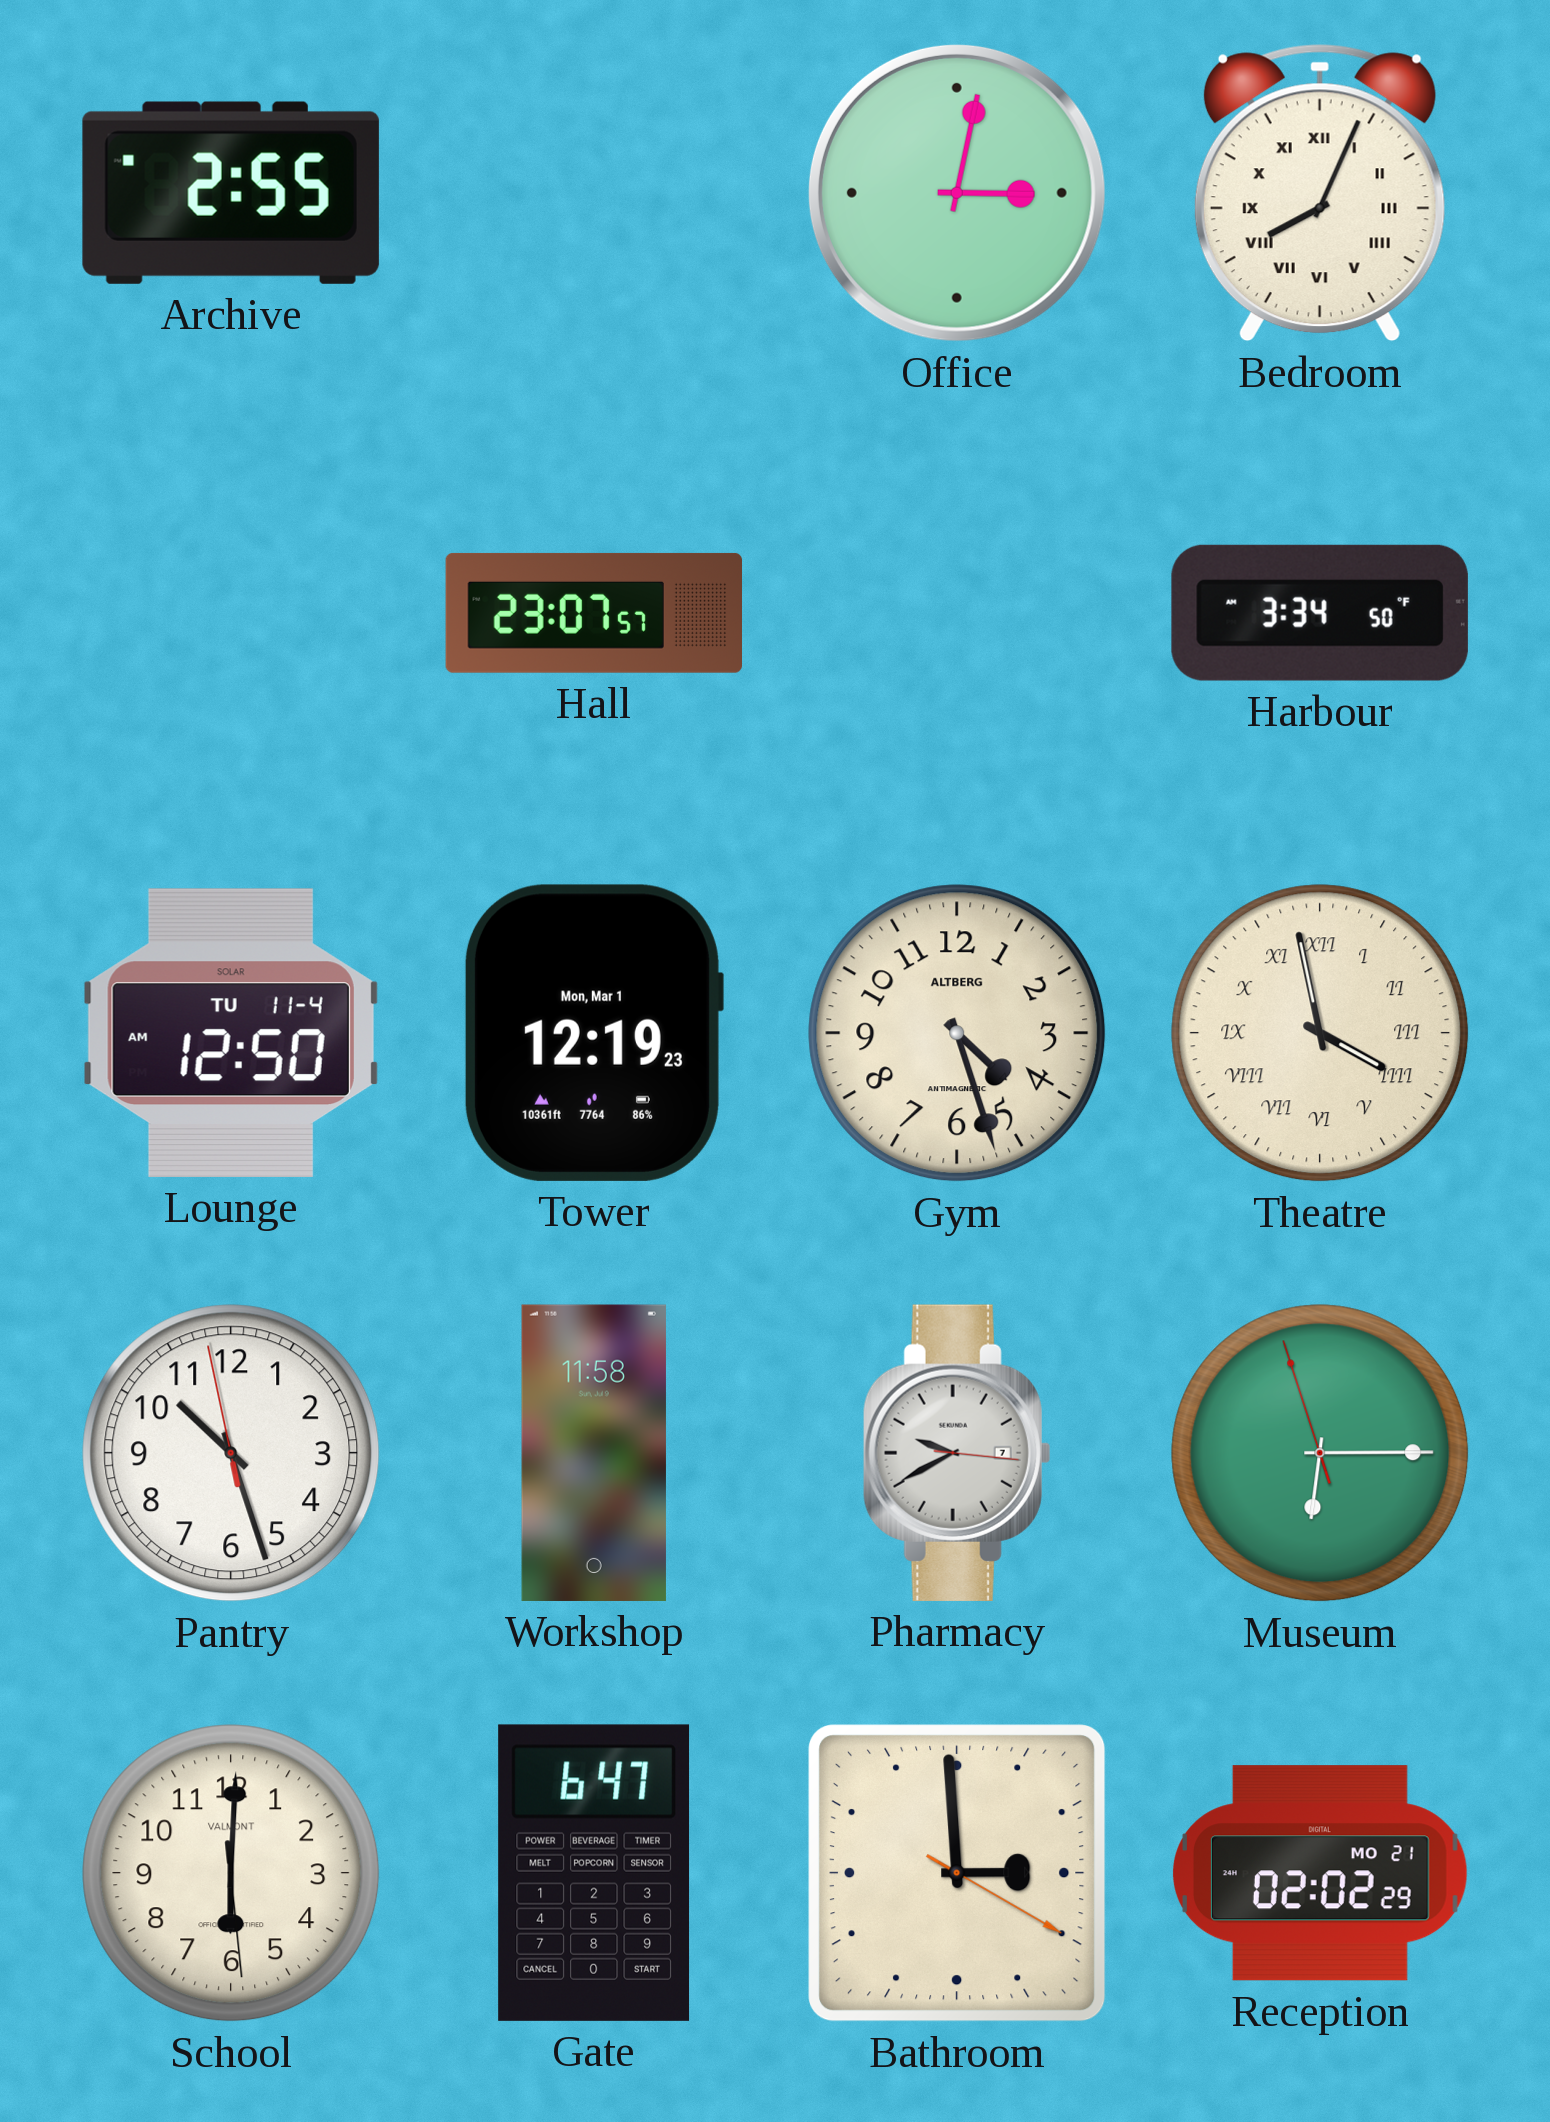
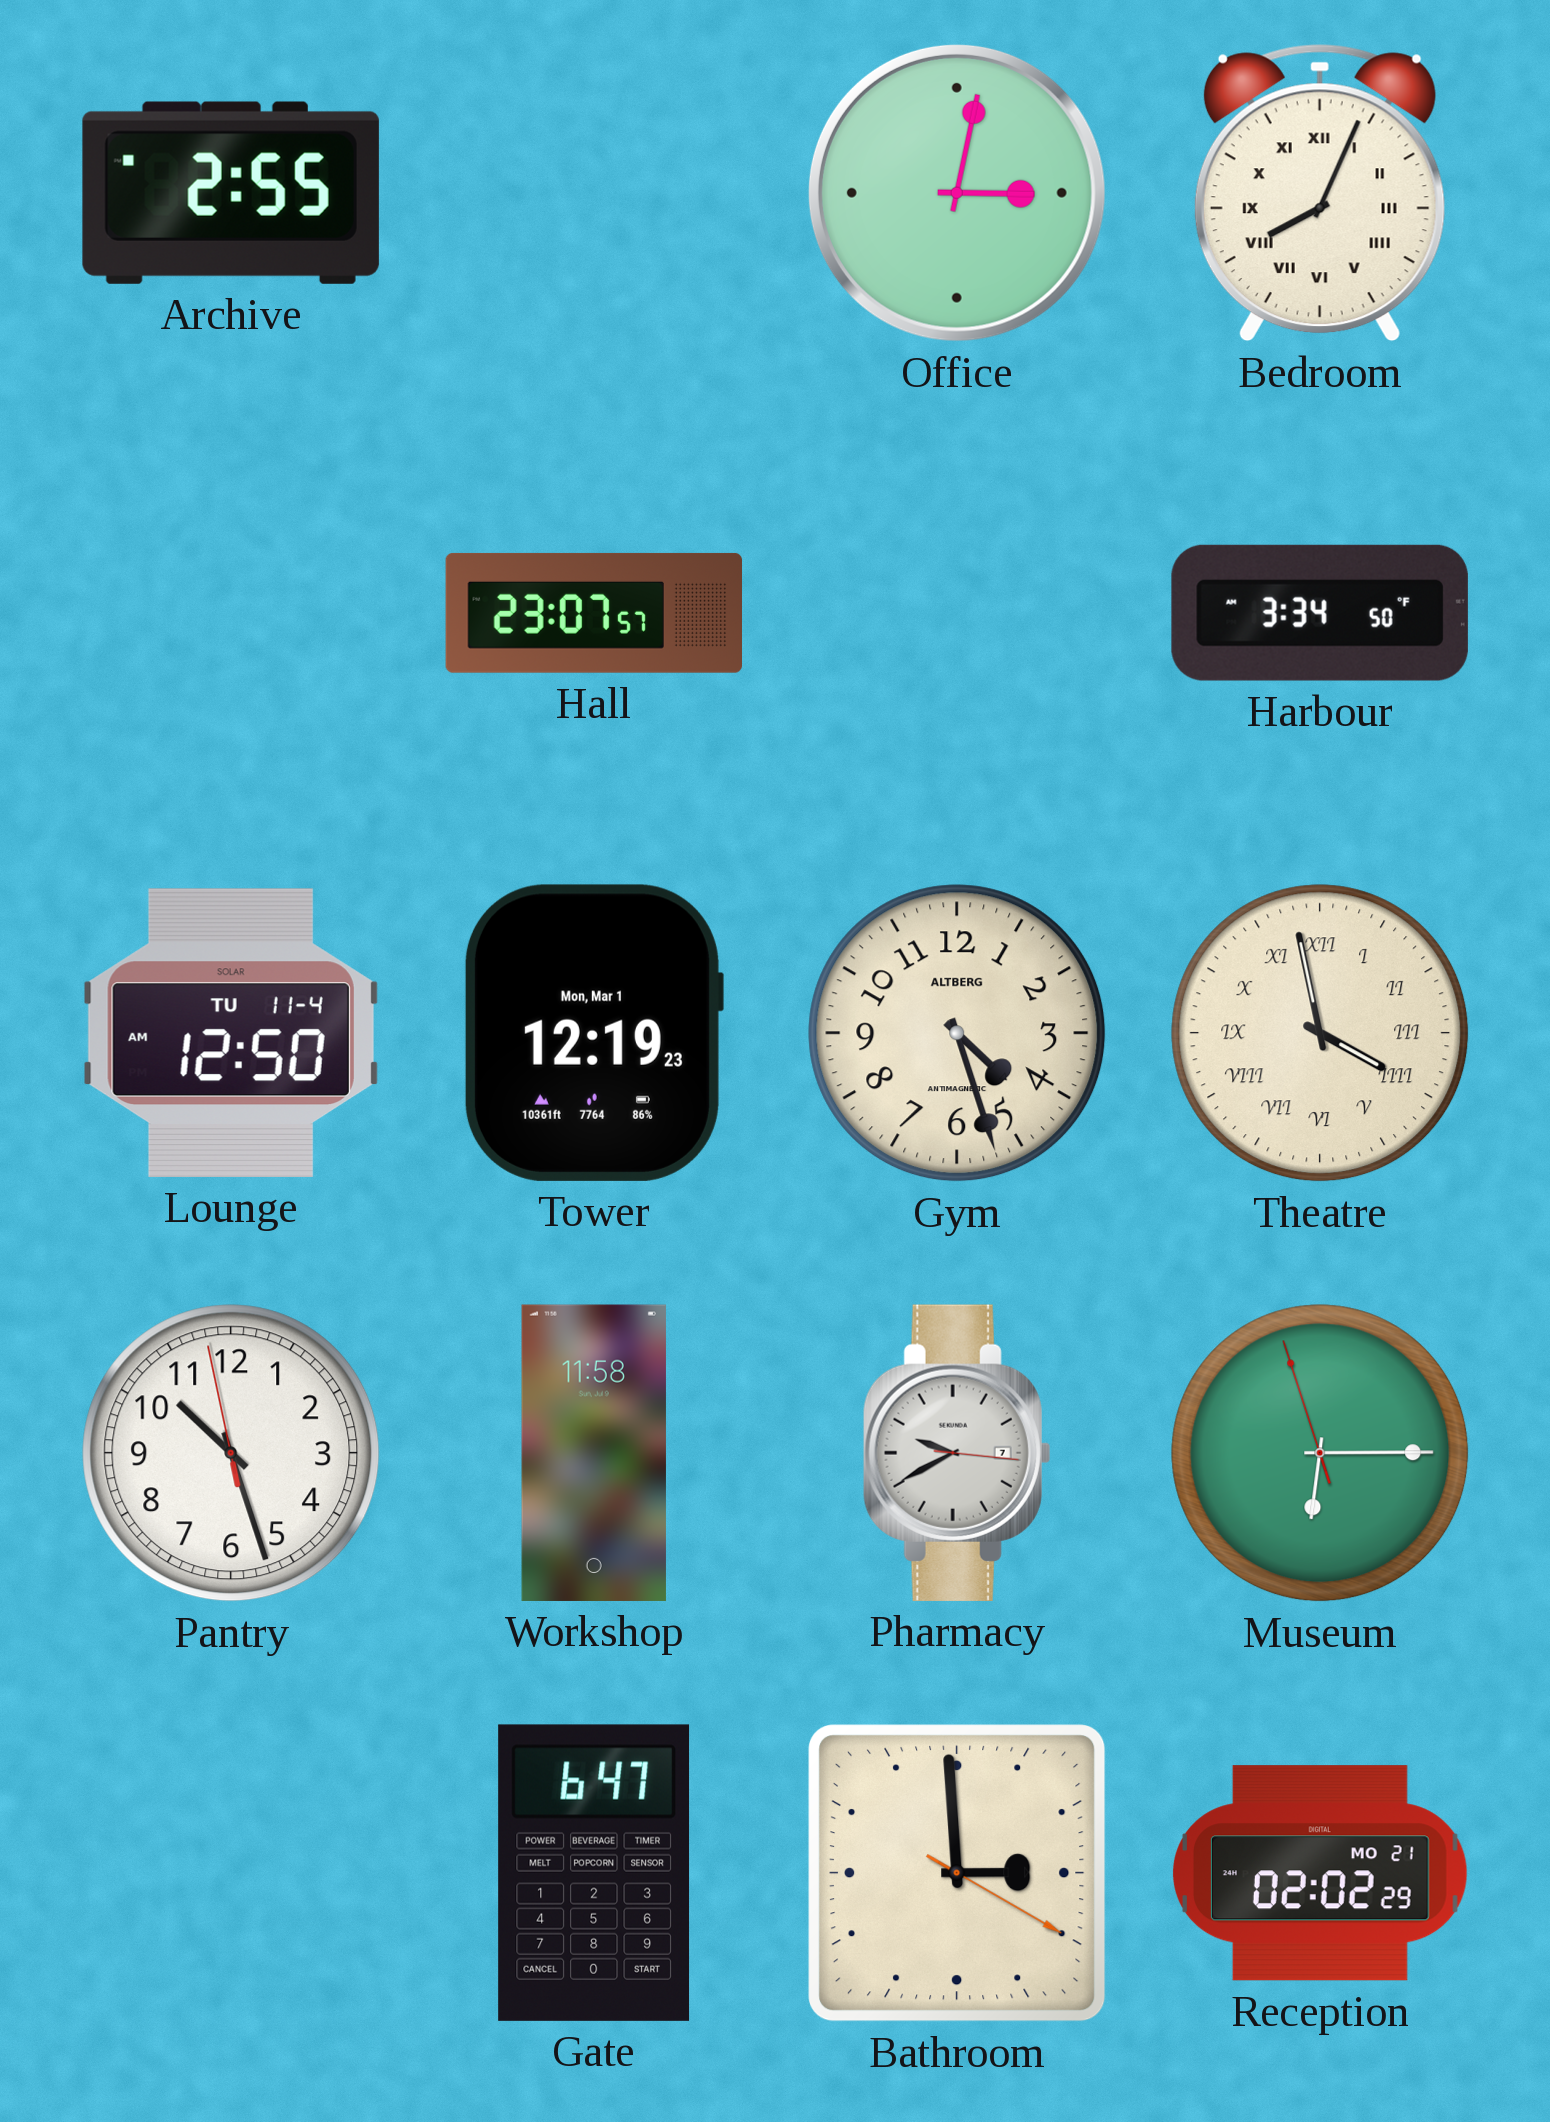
School: 6:00 -> none
